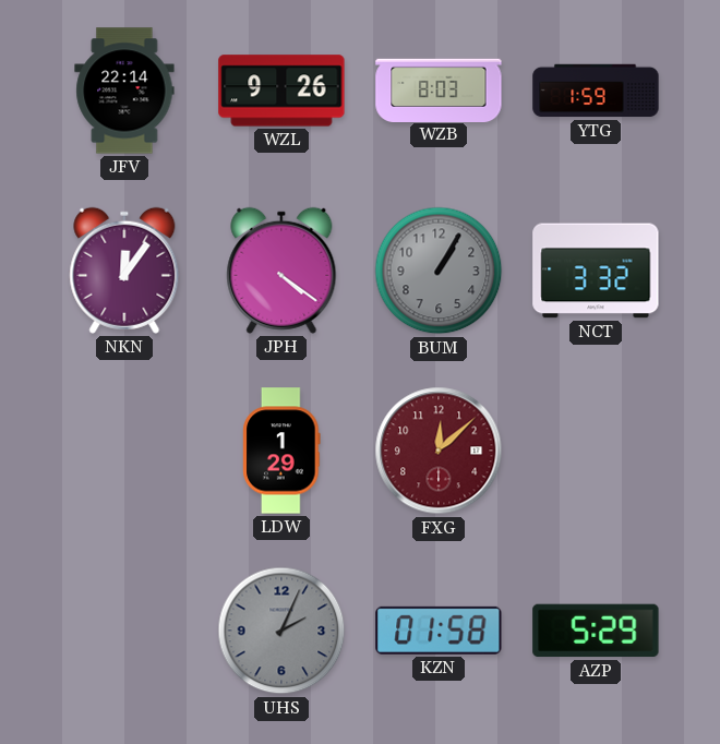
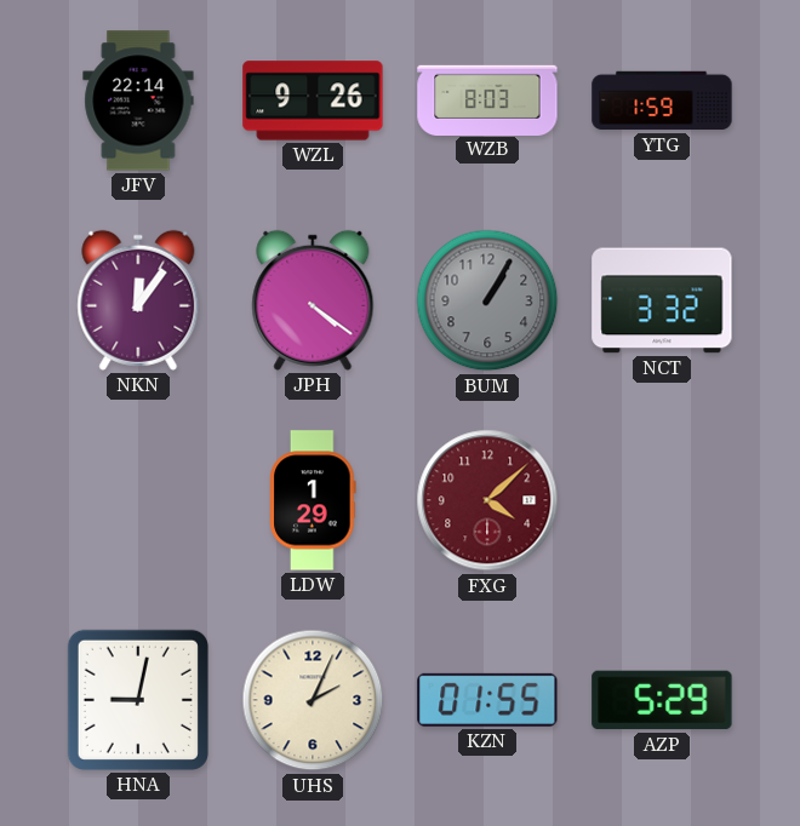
FXG: 12:08 -> 4:08
HNA: none -> 9:02
UHS dial: grey -> cream
KZN: 01:58 -> 01:55
